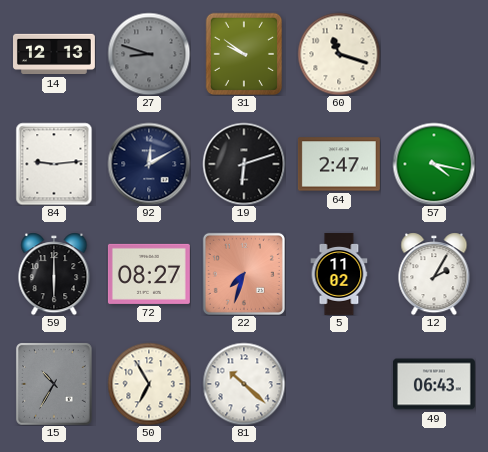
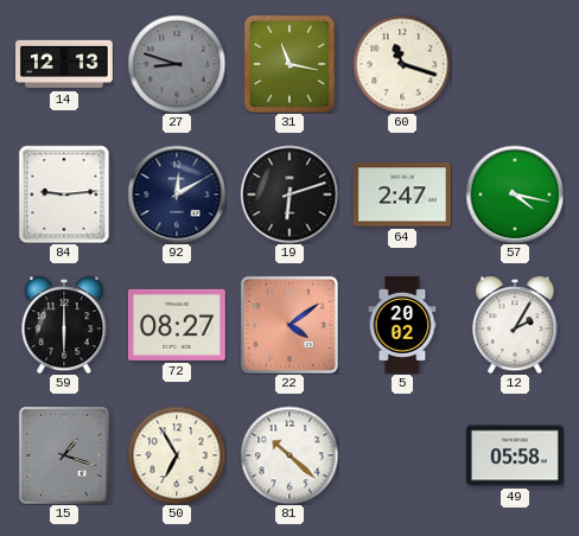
31: 9:51 -> 11:17
22: 7:33 -> 4:09
5: 11:02 -> 20:02
15: 10:35 -> 1:18
49: 06:43 -> 05:58
